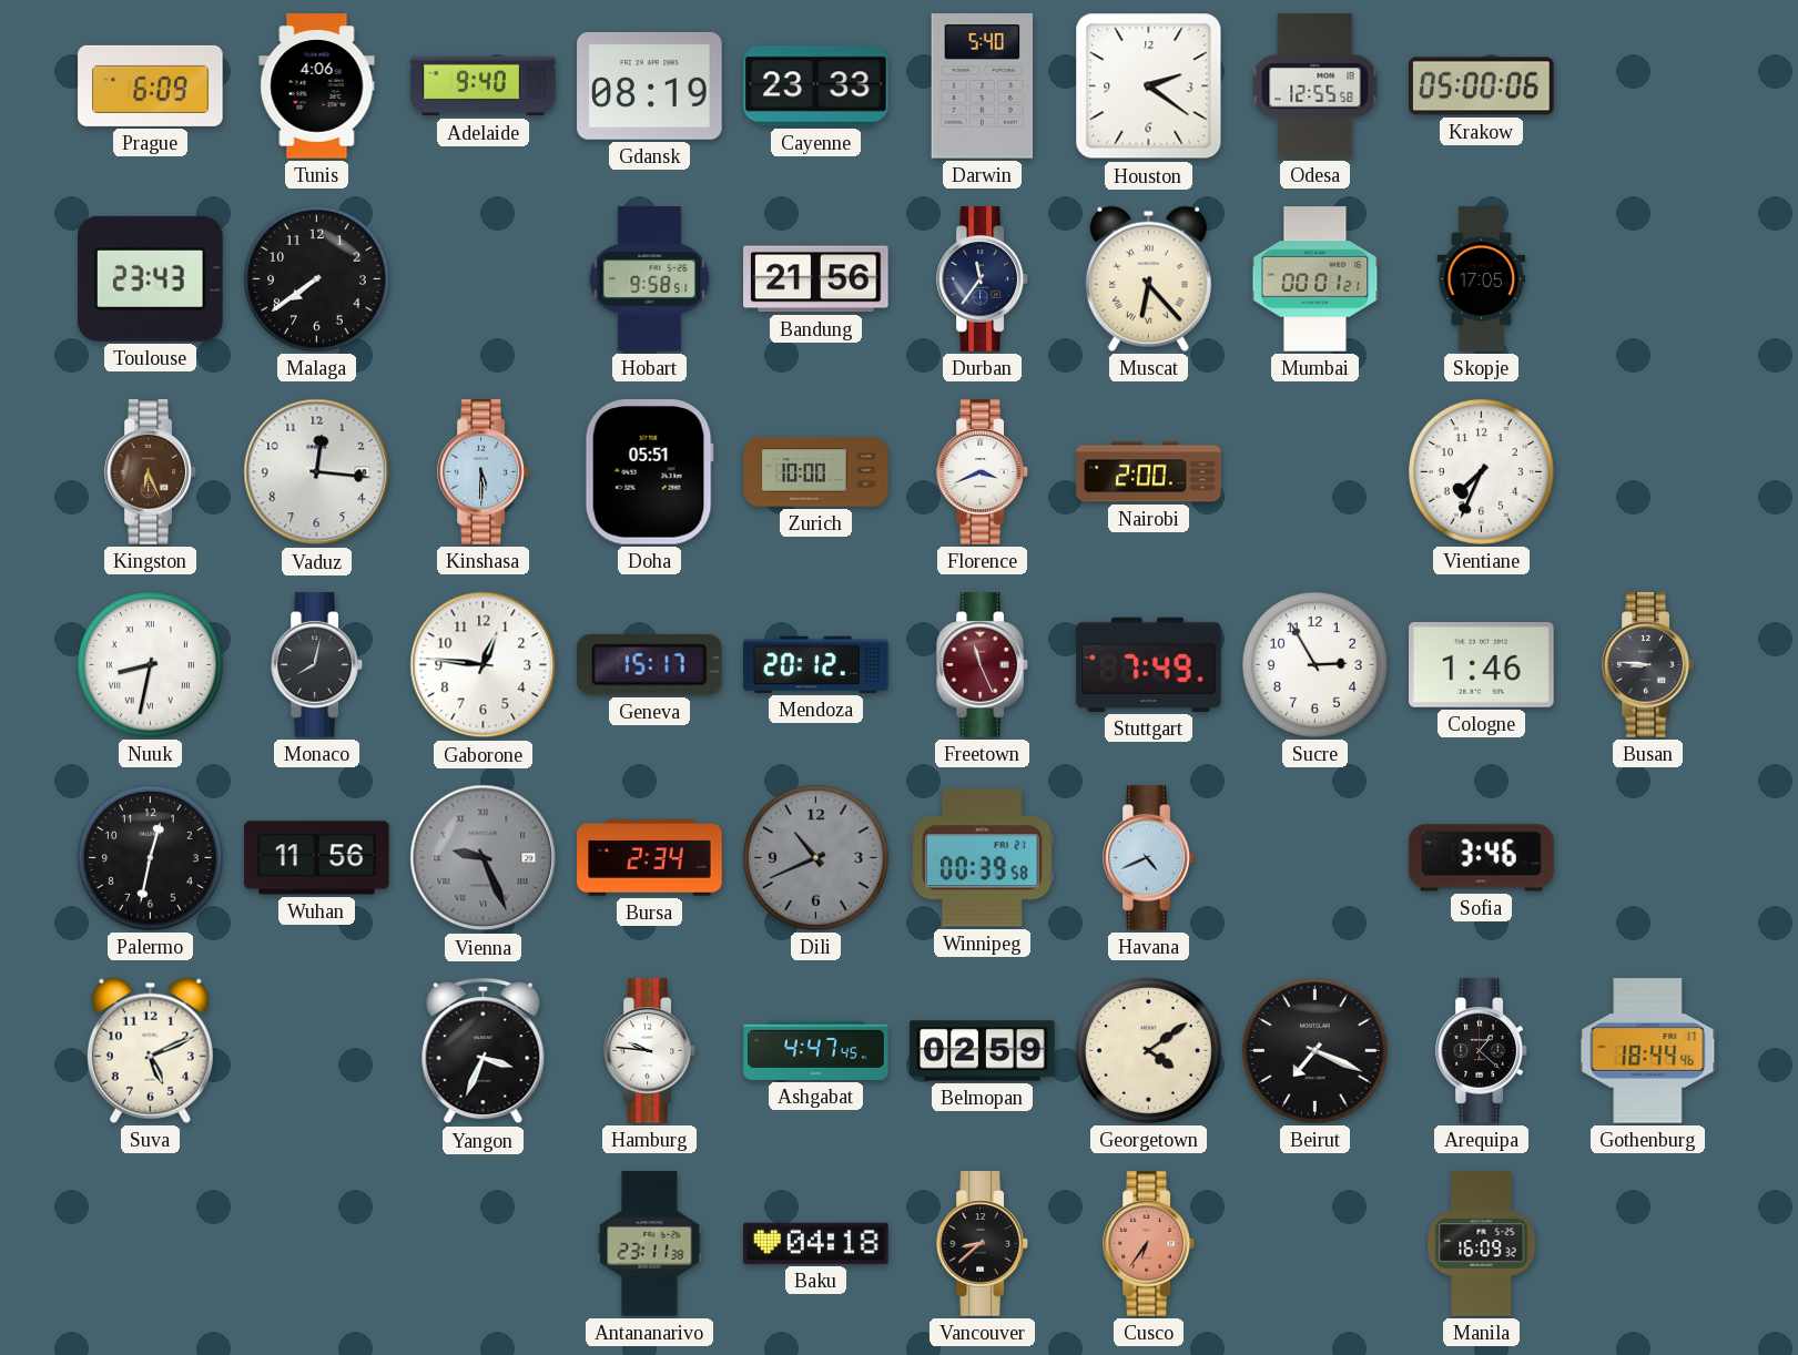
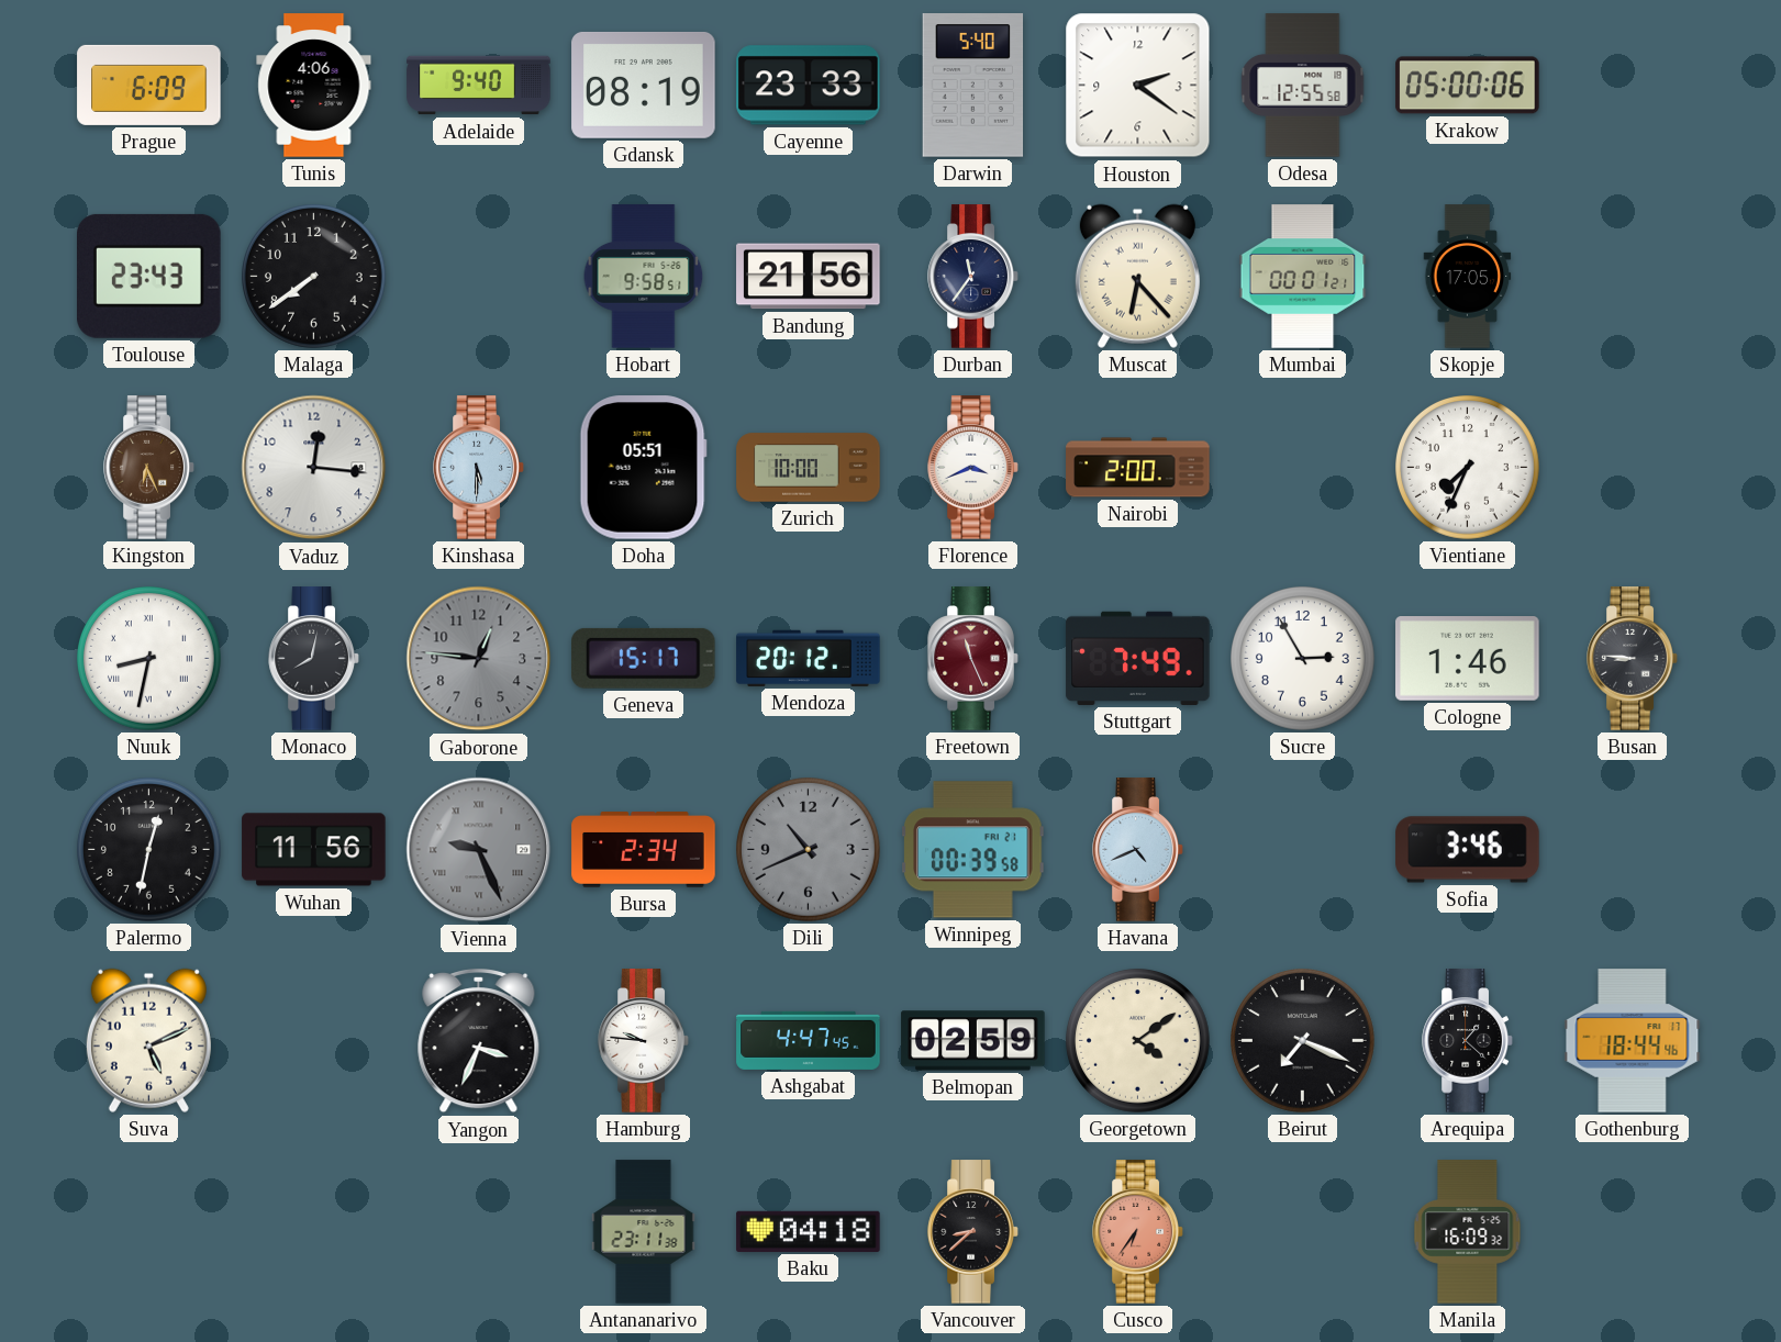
Gaborone dial: white -> grey
